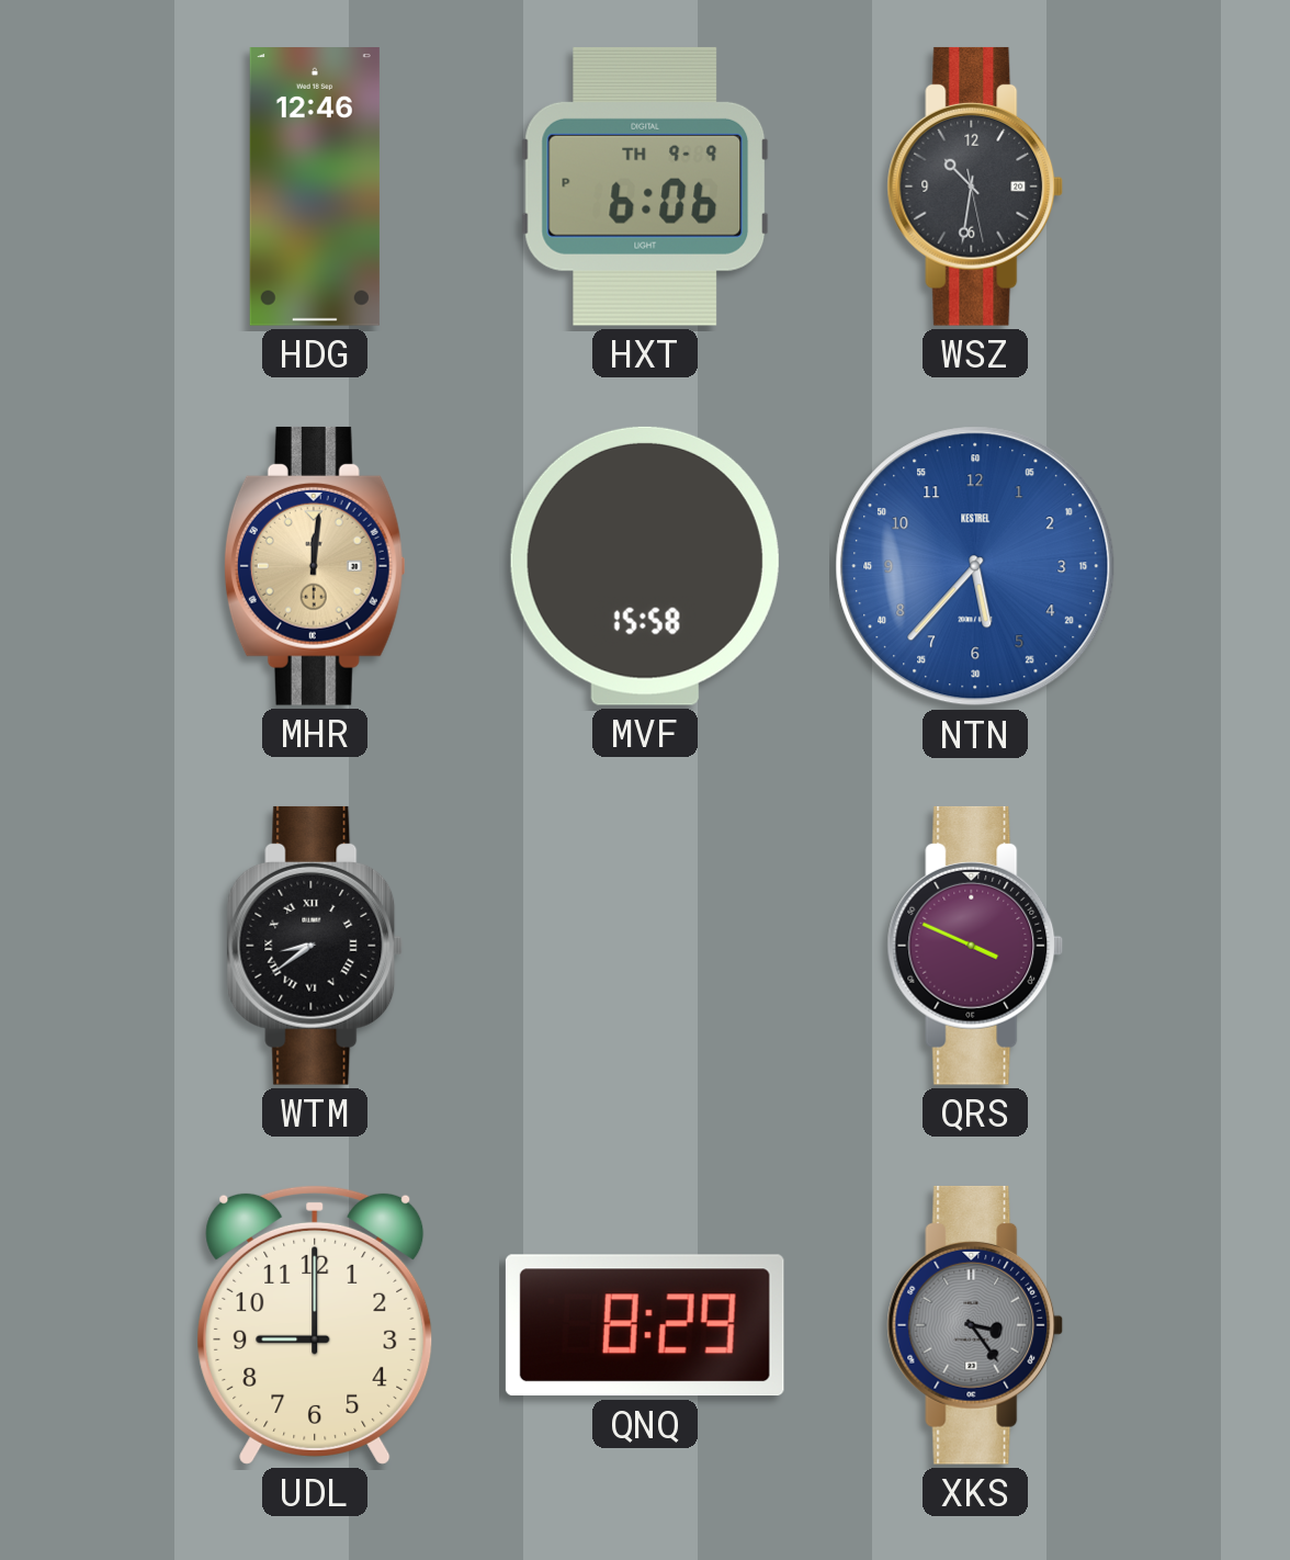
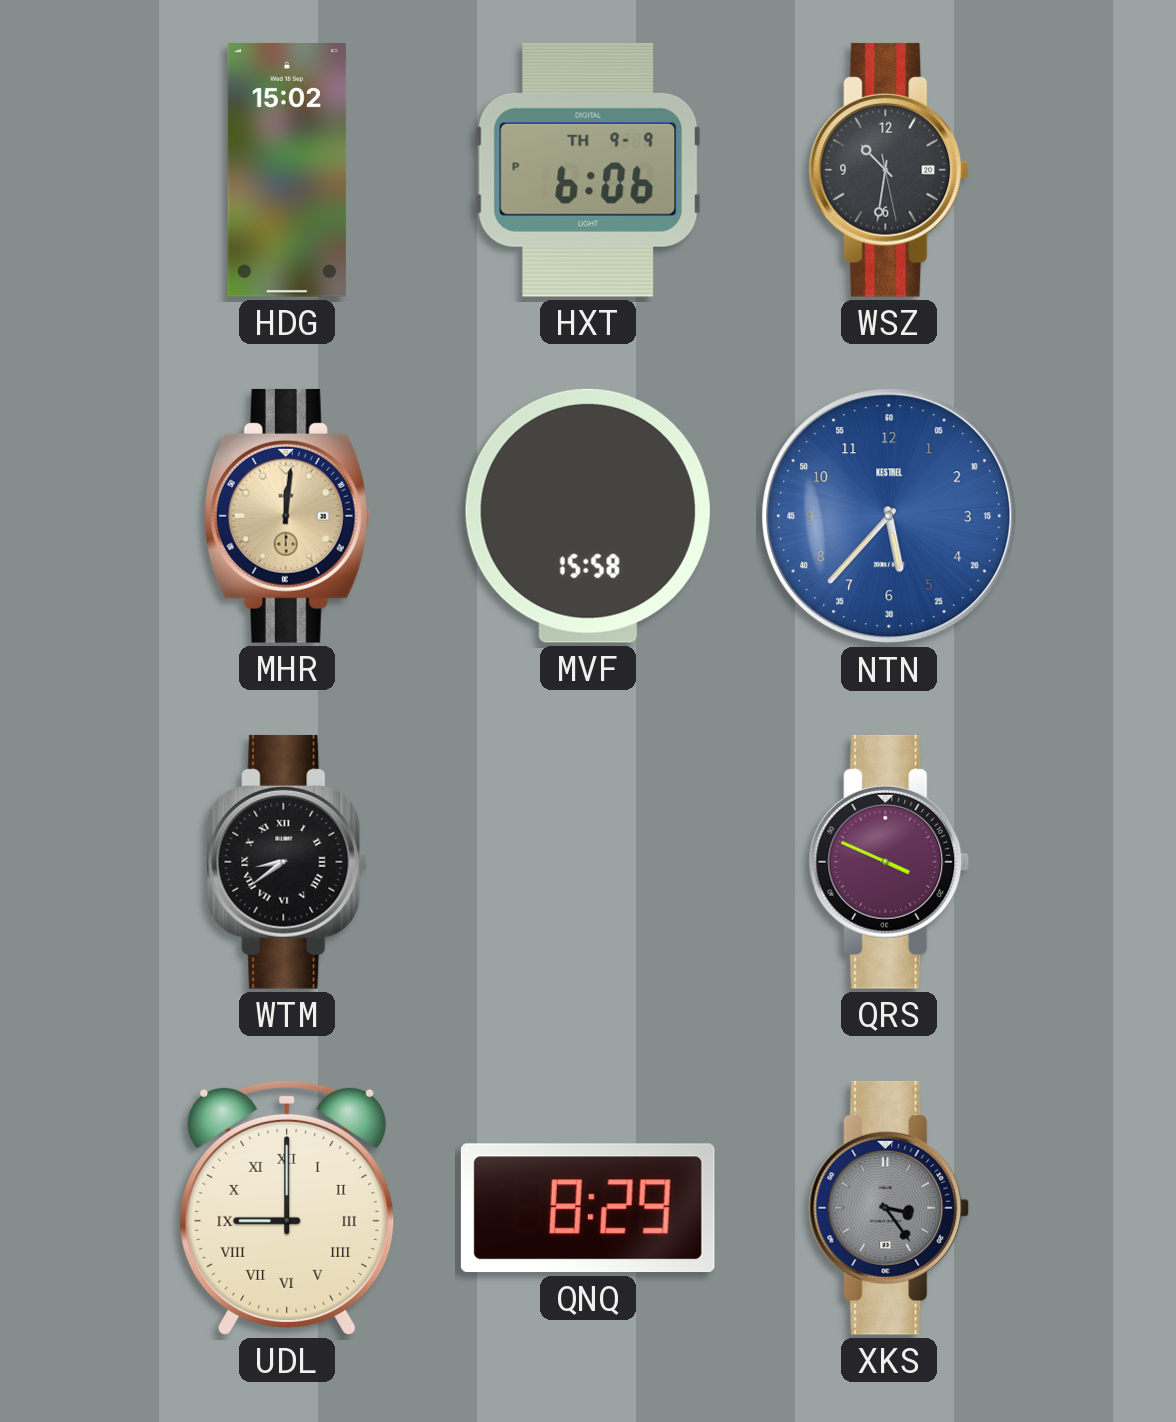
HDG: 12:46 -> 15:02
UDL numerals: Arabic -> Roman
